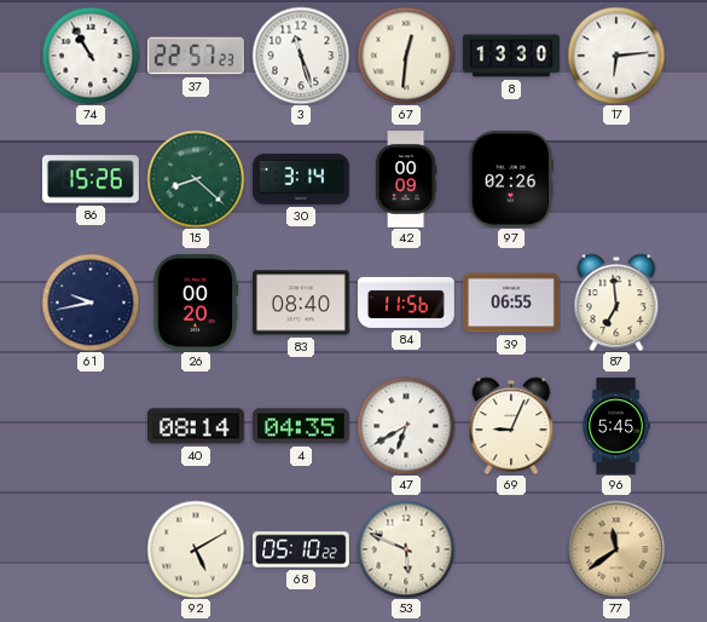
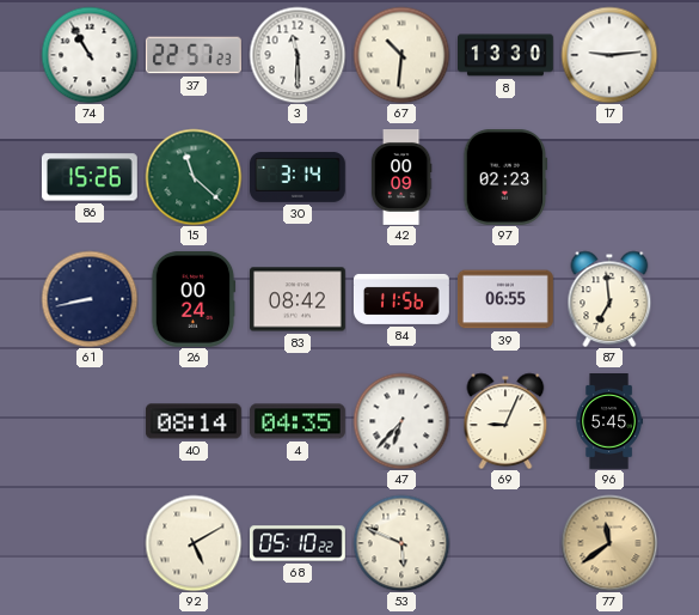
3: 11:27 -> 11:30
67: 12:31 -> 10:31
17: 6:14 -> 9:14
15: 8:22 -> 11:22
97: 02:26 -> 02:23
61: 9:43 -> 8:43
26: 00:20 -> 00:24
83: 08:40 -> 08:42
47: 6:40 -> 6:37
